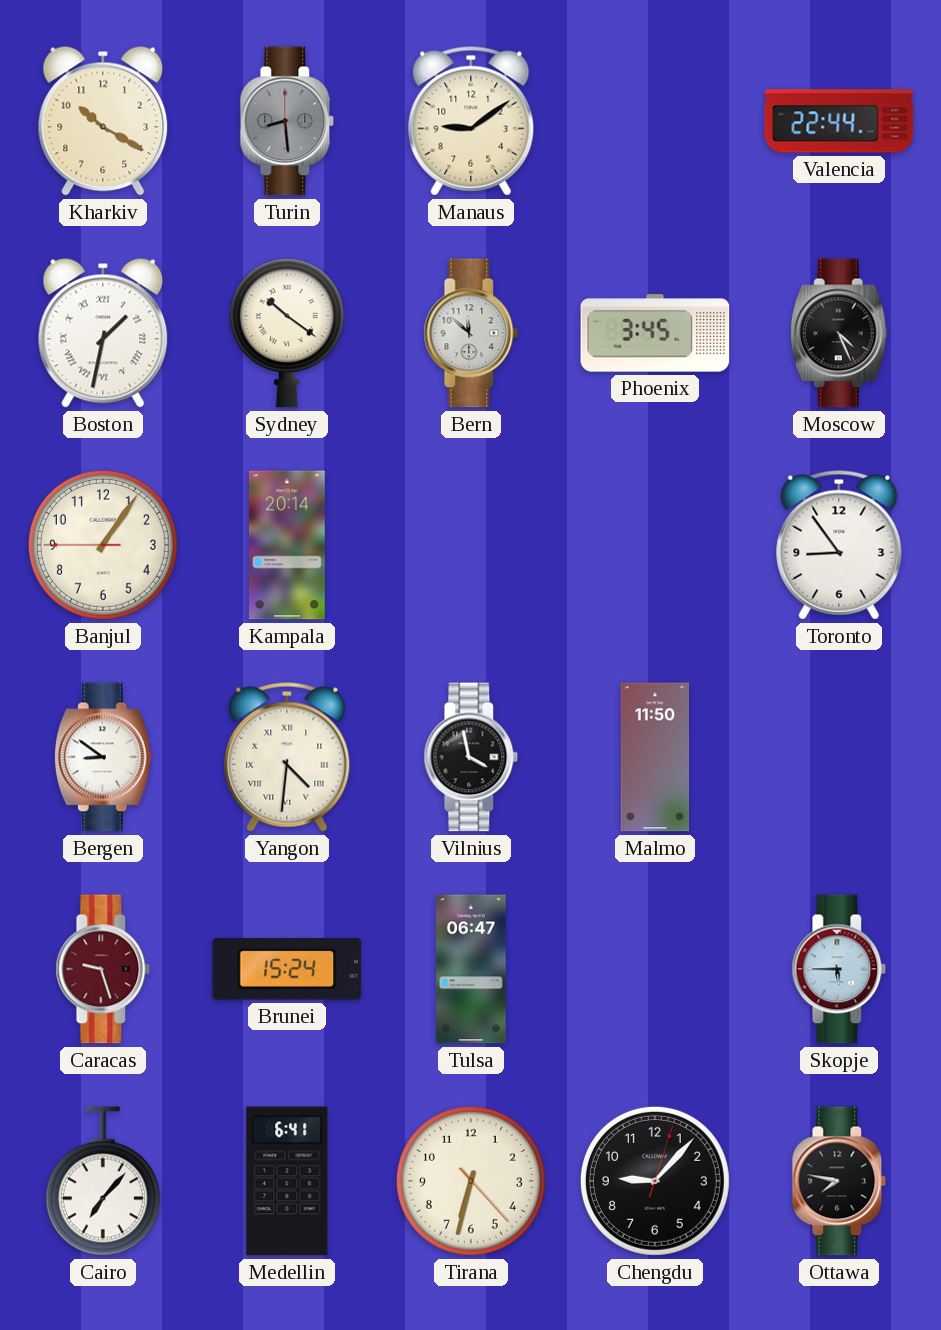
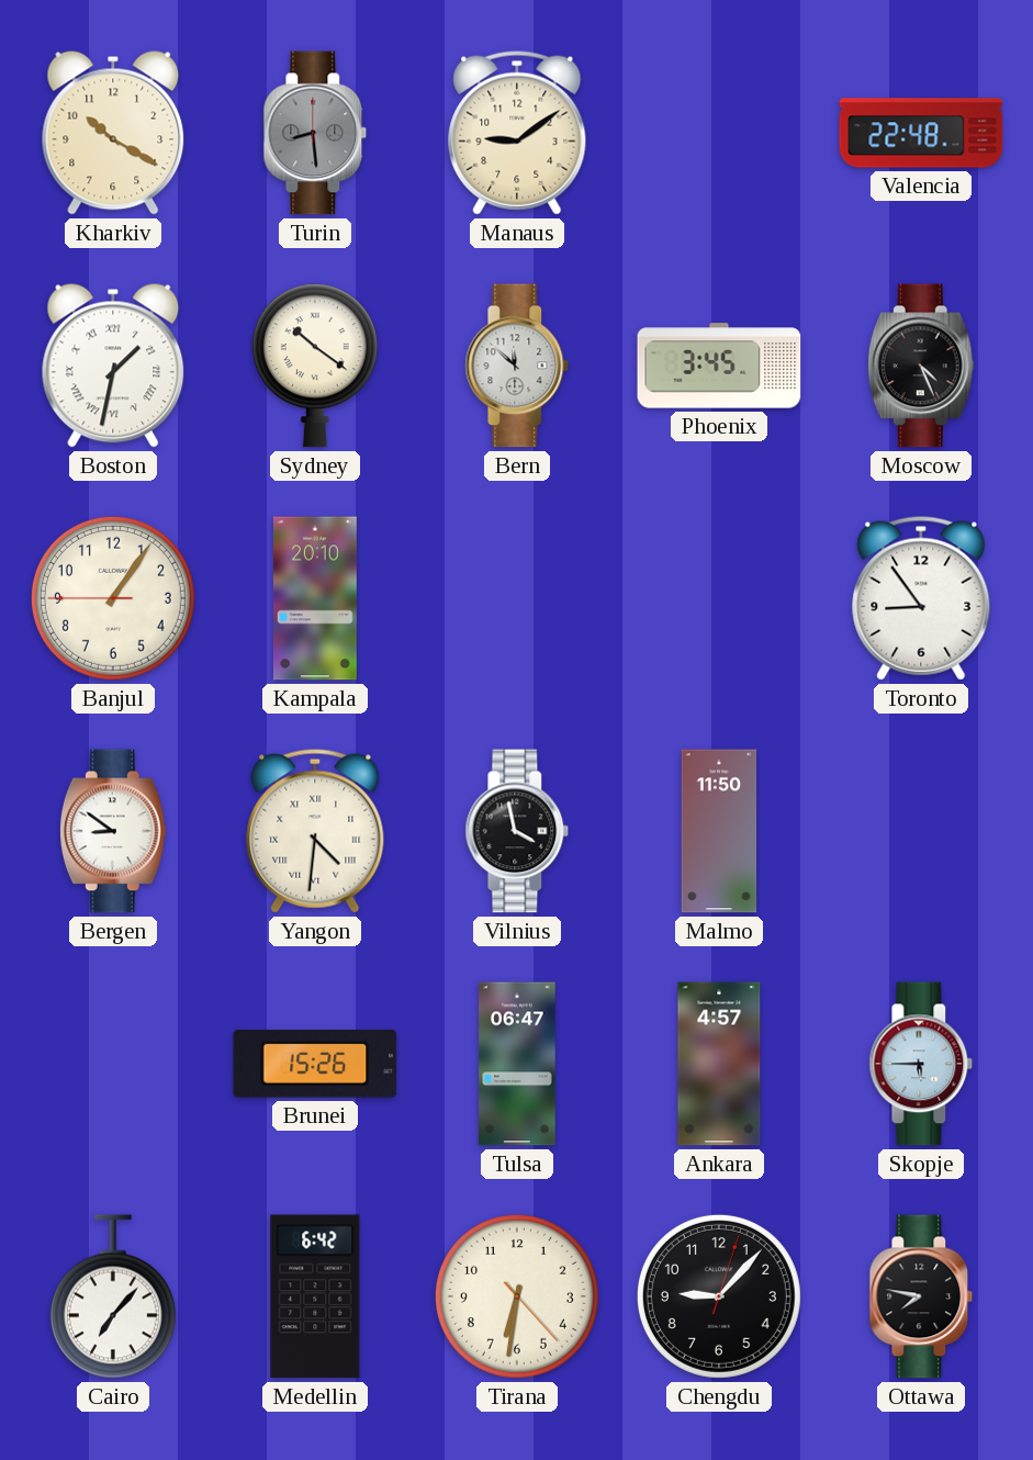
Valencia: 22:44 -> 22:48
Kampala: 20:14 -> 20:10
Caracas: 9:27 -> none
Brunei: 15:24 -> 15:26
Ankara: none -> 4:57
Medellin: 6:41 -> 6:42
Tirana: 6:32 -> 6:31
